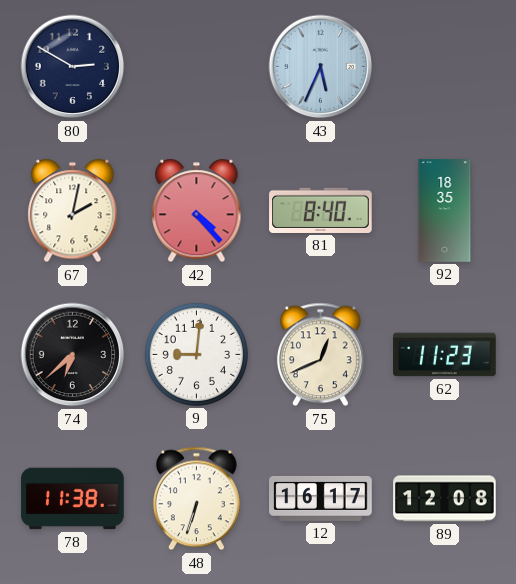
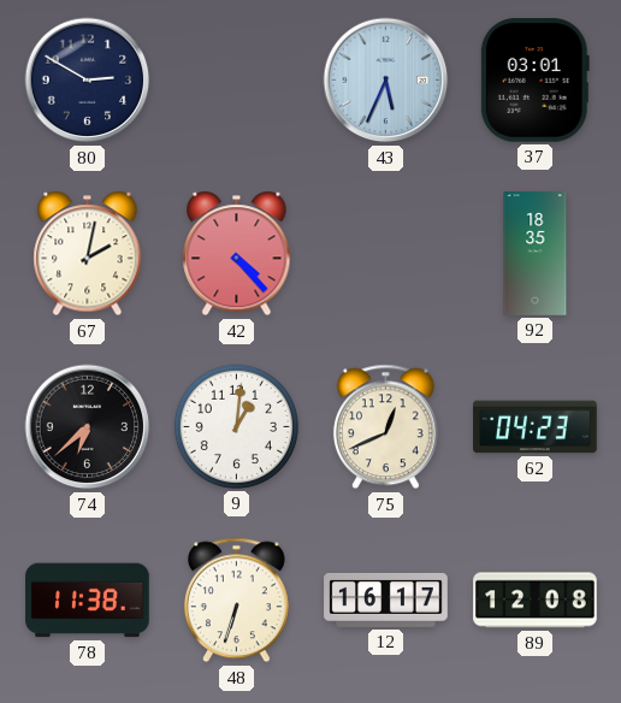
37: none -> 03:01
81: 8:40 -> none
9: 9:01 -> 1:01
62: 11:23 -> 04:23
